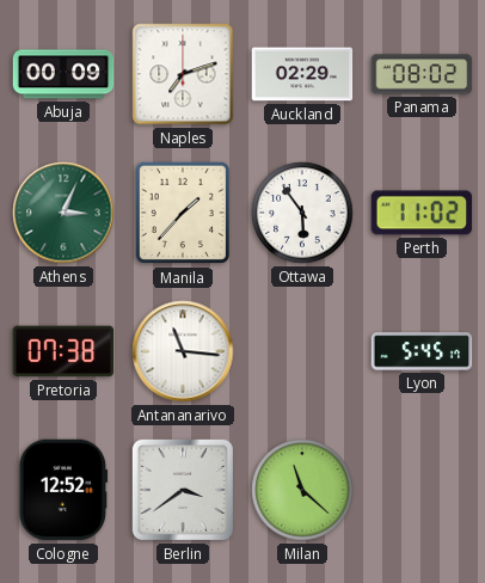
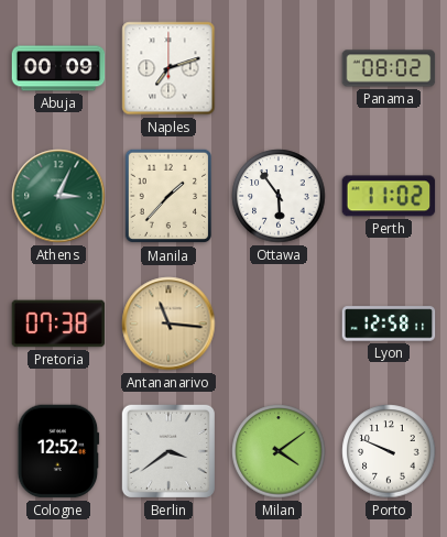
Auckland: 02:29 -> none
Antananarivo dial: white -> champagne
Lyon: 5:45 -> 12:58
Milan: 11:22 -> 4:09
Porto: none -> 9:49
